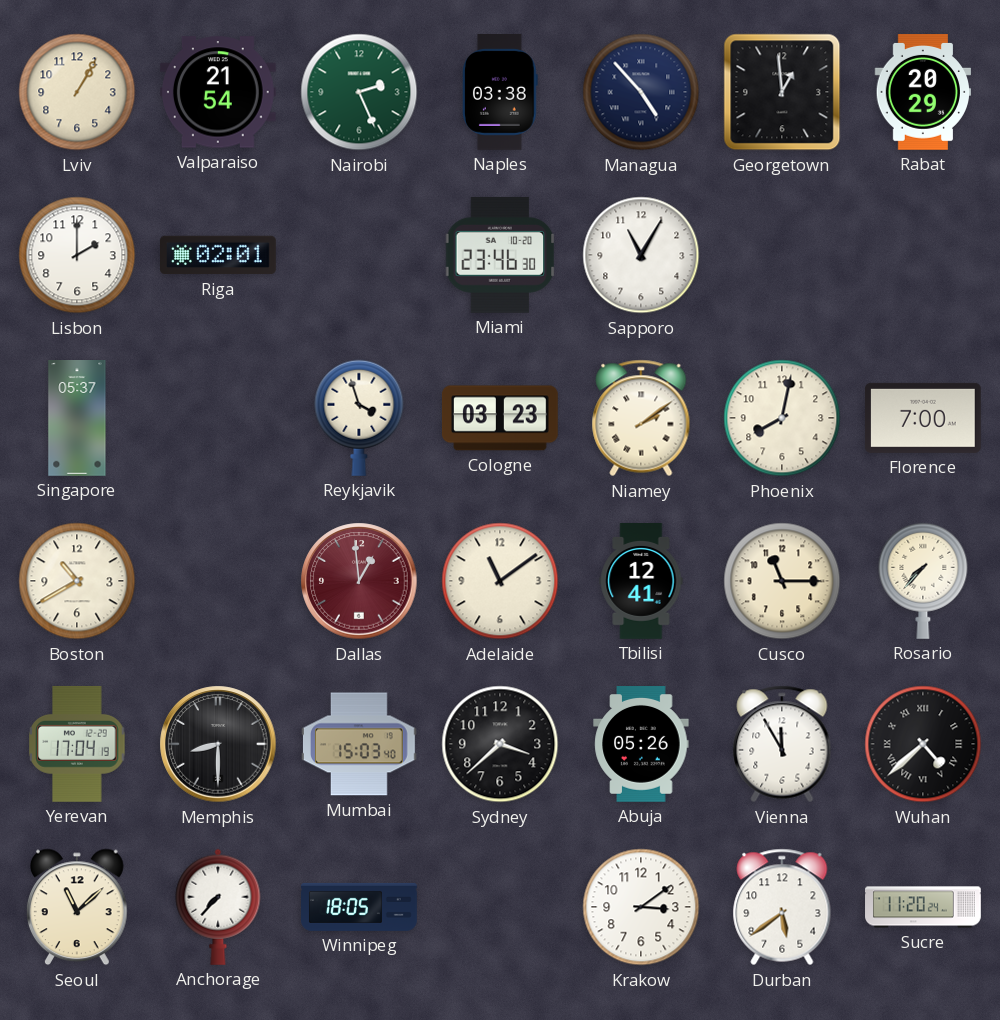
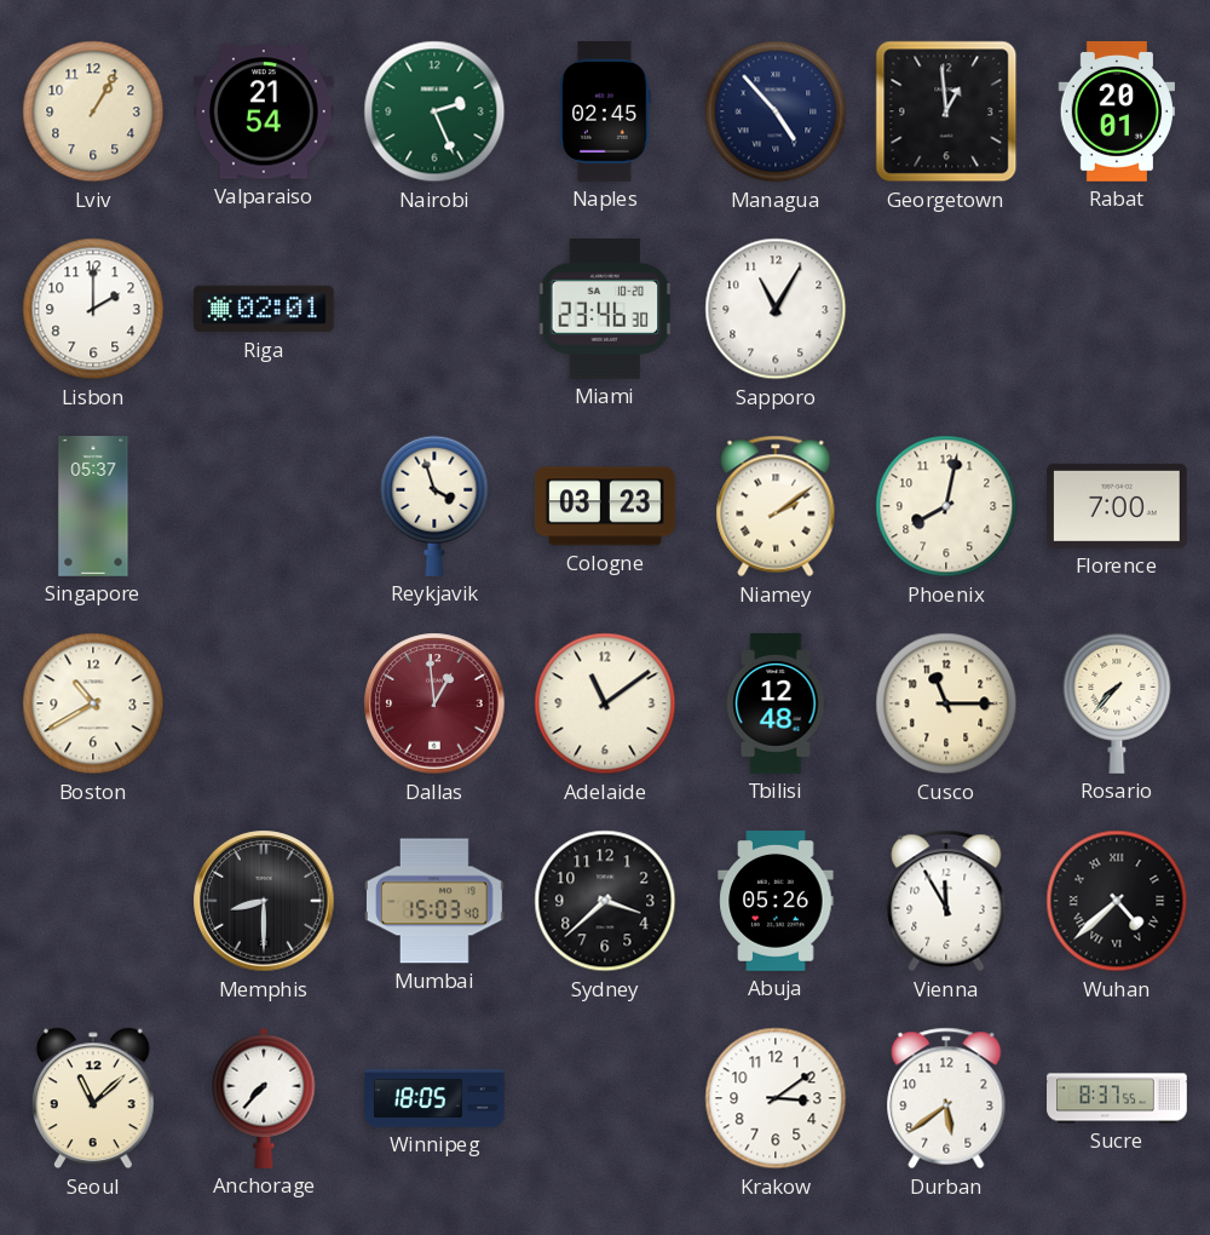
Naples: 03:38 -> 02:45
Rabat: 20:29 -> 20:01
Tbilisi: 12:41 -> 12:48
Yerevan: 17:04 -> none
Sucre: 11:20 -> 8:37
